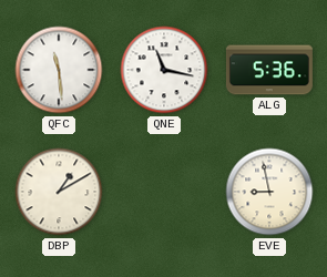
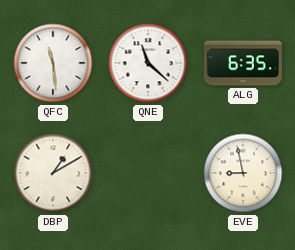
QNE: 11:17 -> 11:22
ALG: 5:36 -> 6:35
